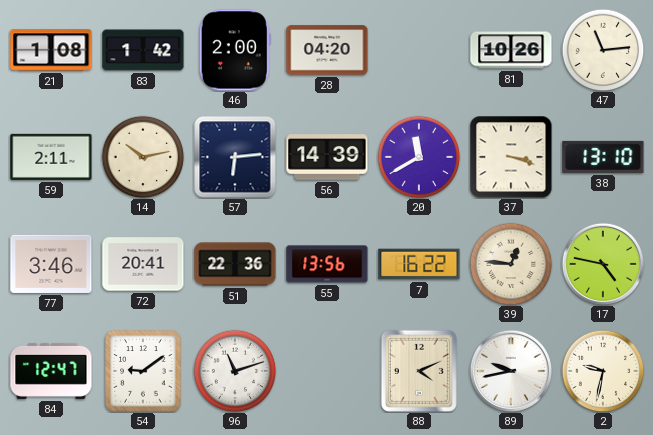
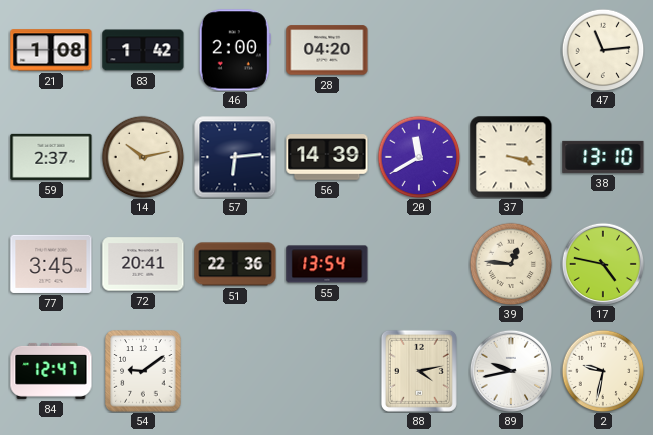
81: 10:26 -> none
59: 2:11 -> 2:37
77: 3:46 -> 3:45
55: 13:56 -> 13:54
7: 16:22 -> none
96: 11:12 -> none
88: 4:11 -> 4:13
